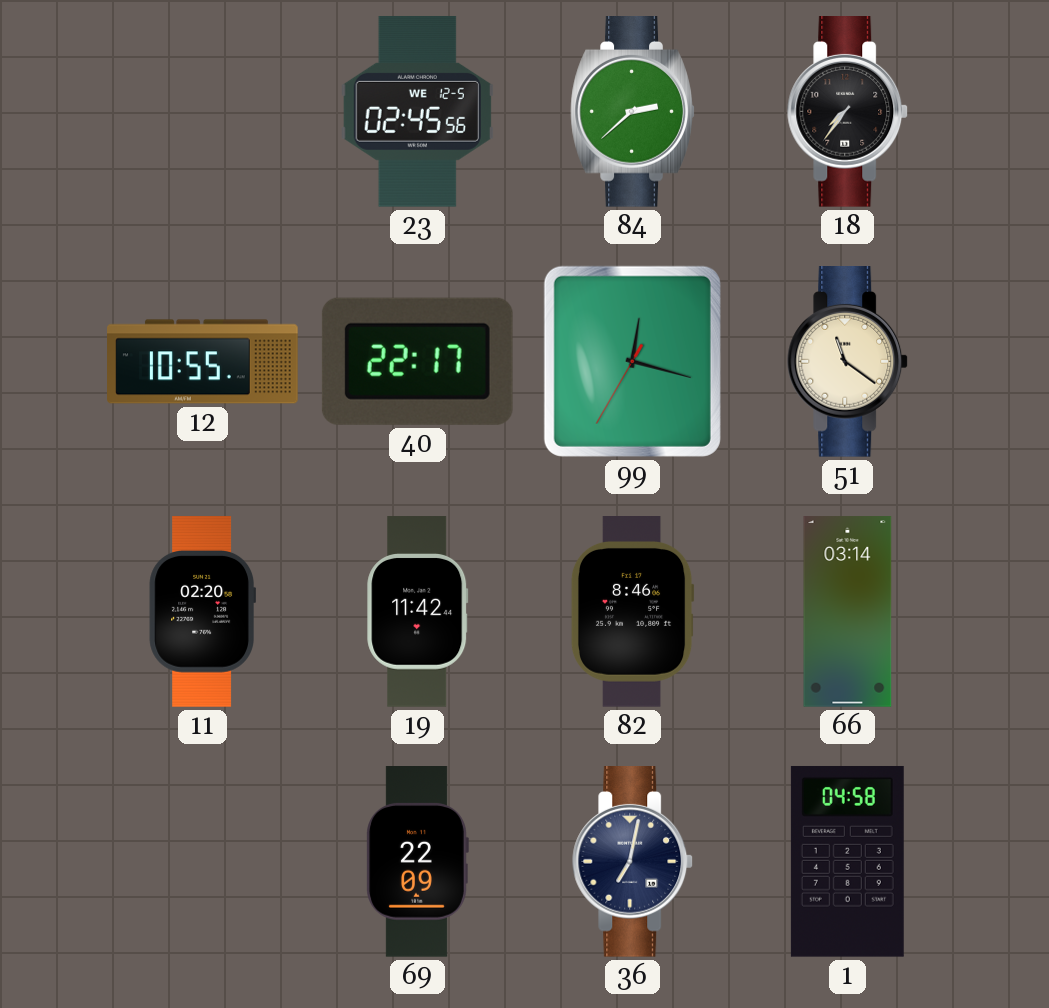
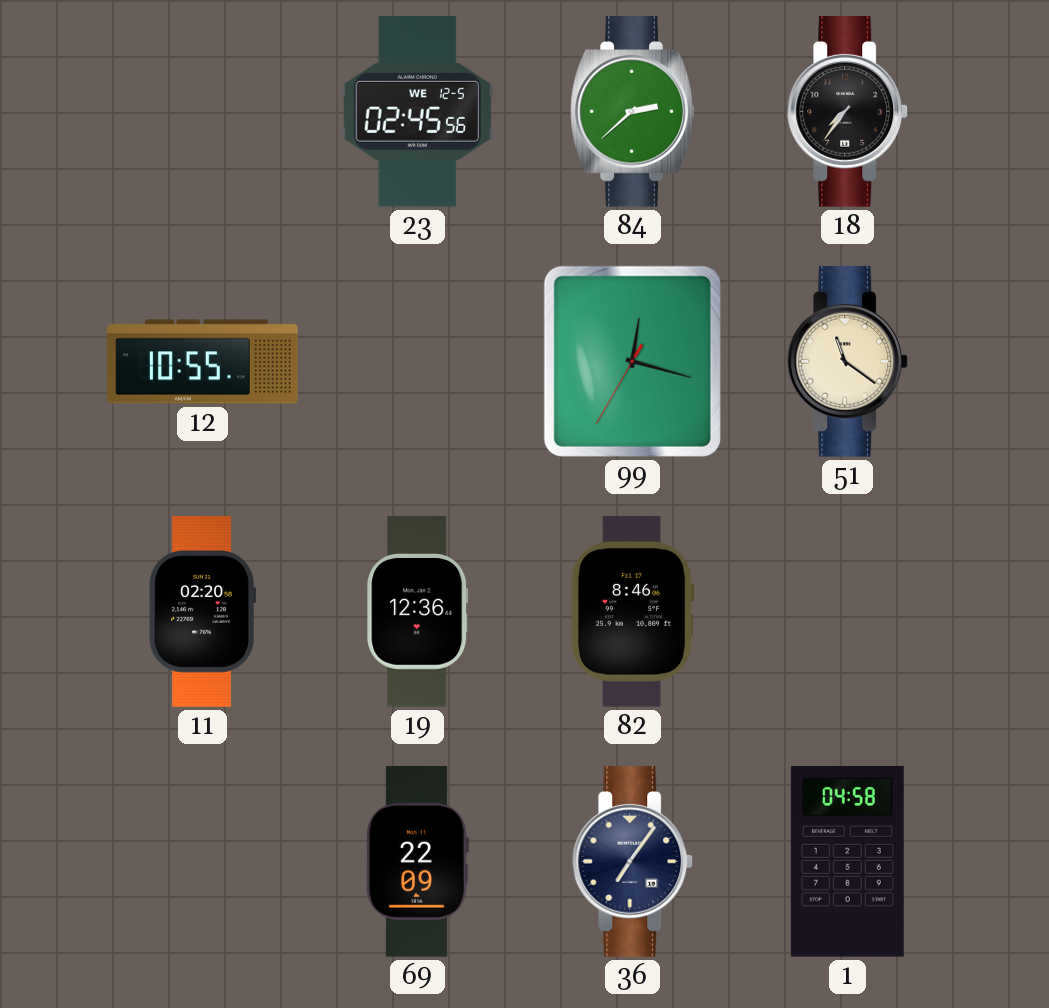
40: 22:17 -> none
19: 11:42 -> 12:36
66: 03:14 -> none
36: 7:02 -> 7:06
